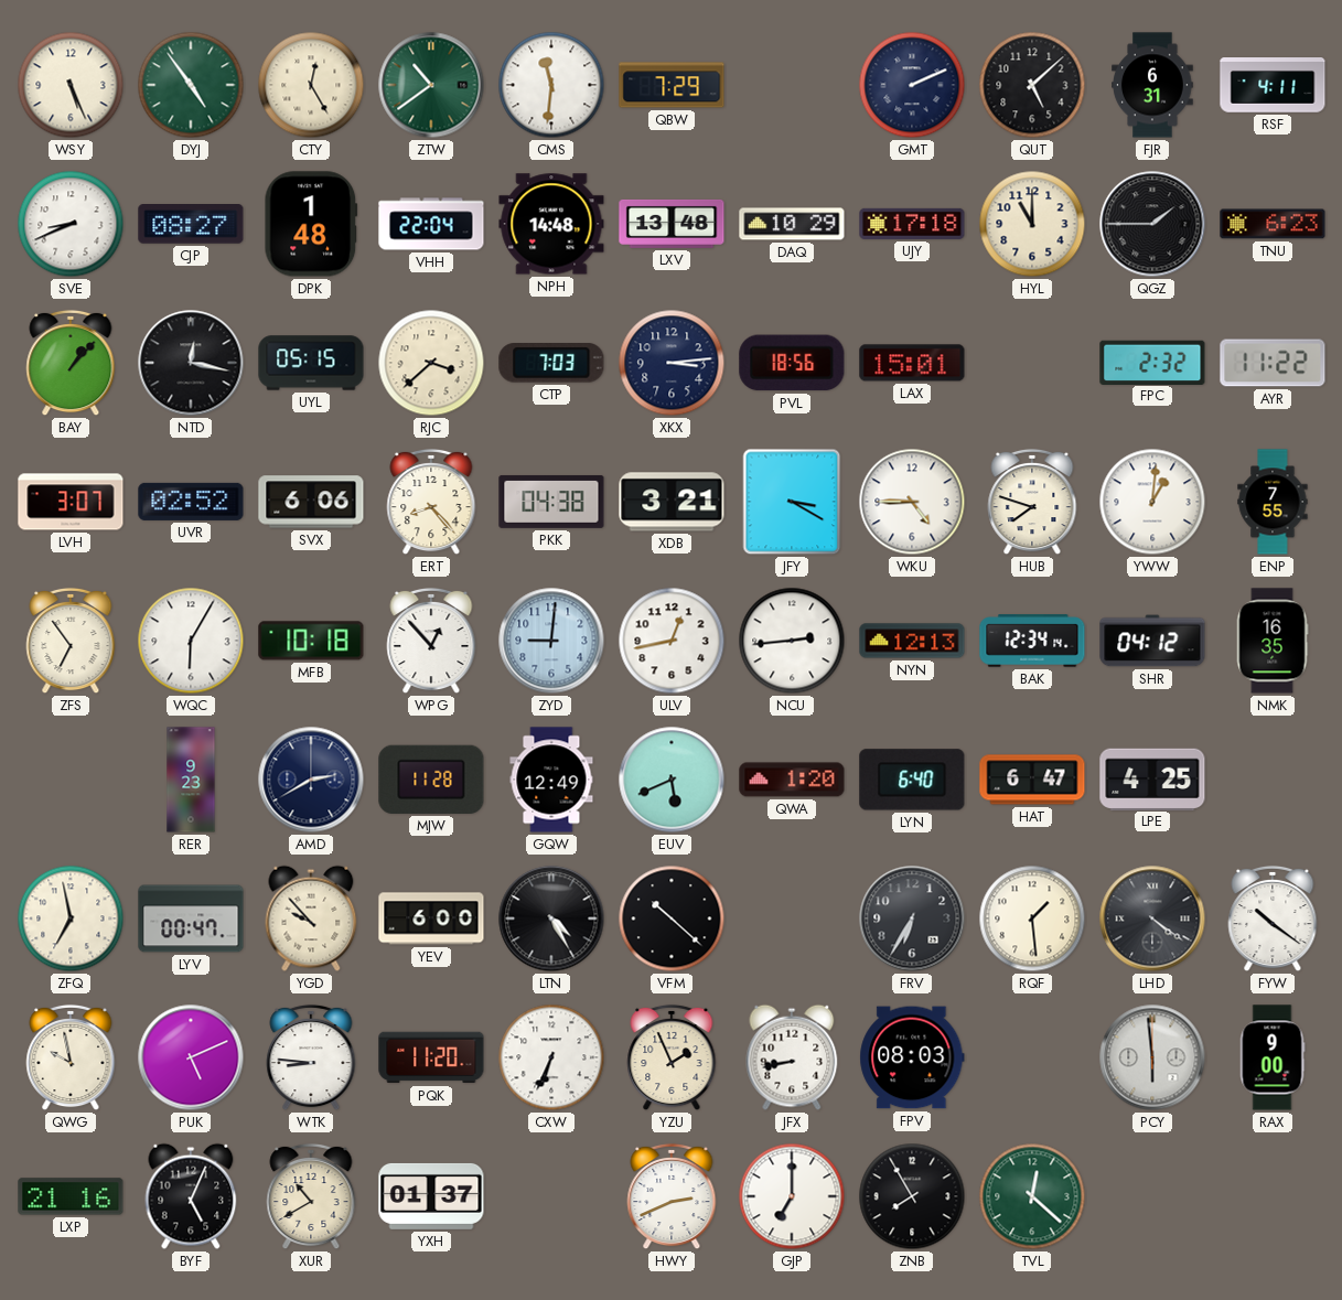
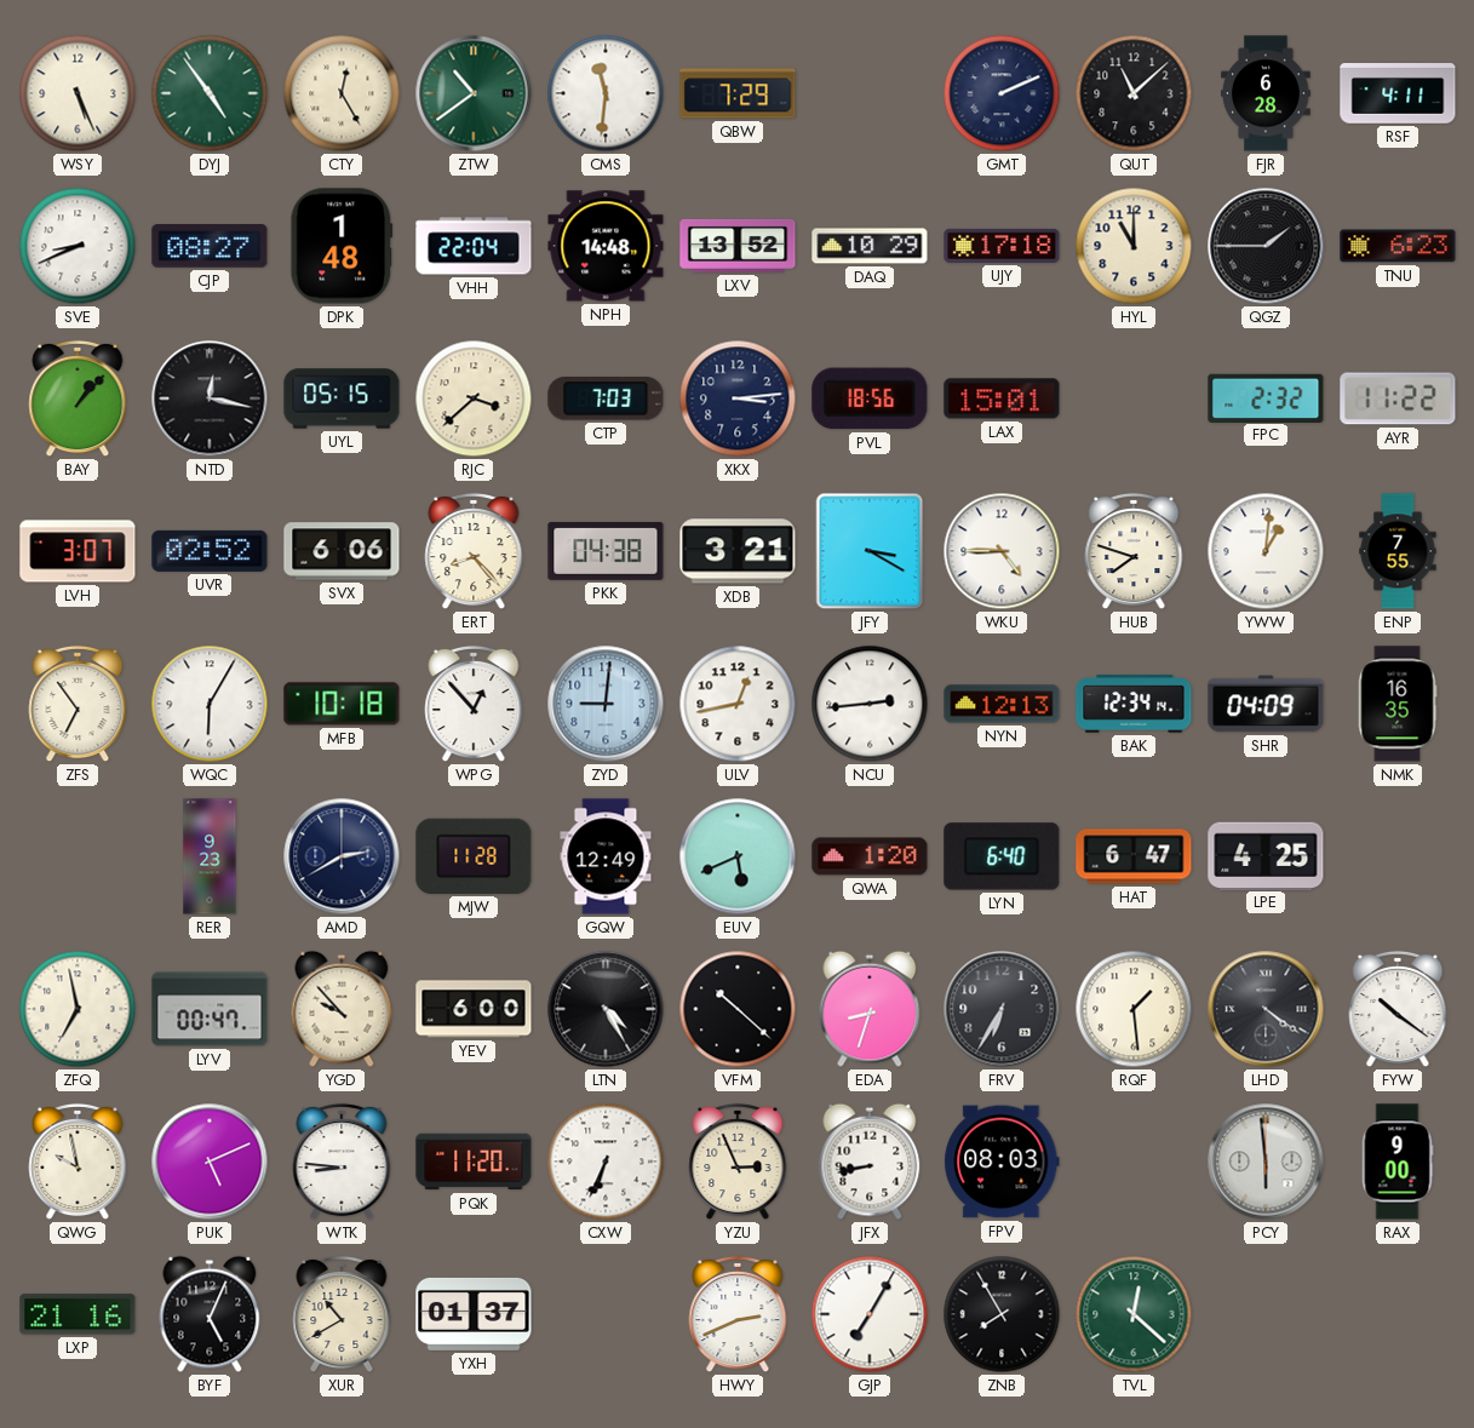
QUT: 5:08 -> 11:08
FJR: 6:31 -> 6:28
LXV: 13:48 -> 13:52
SHR: 04:12 -> 04:09
EDA: none -> 8:33
YZU: 1:56 -> 2:56
GJP: 7:00 -> 7:05
